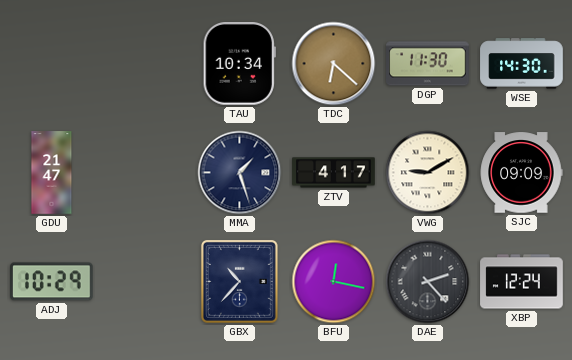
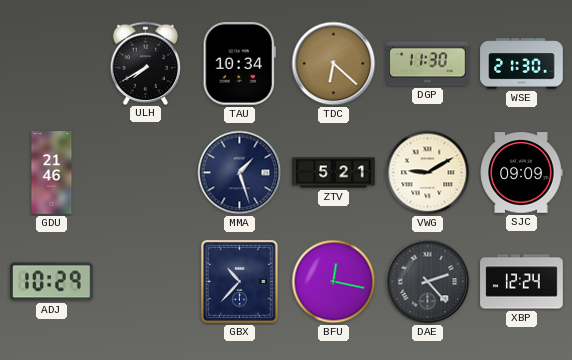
ULH: none -> 7:40
WSE: 14:30 -> 21:30
GDU: 21:47 -> 21:46
ZTV: 4:17 -> 5:21
